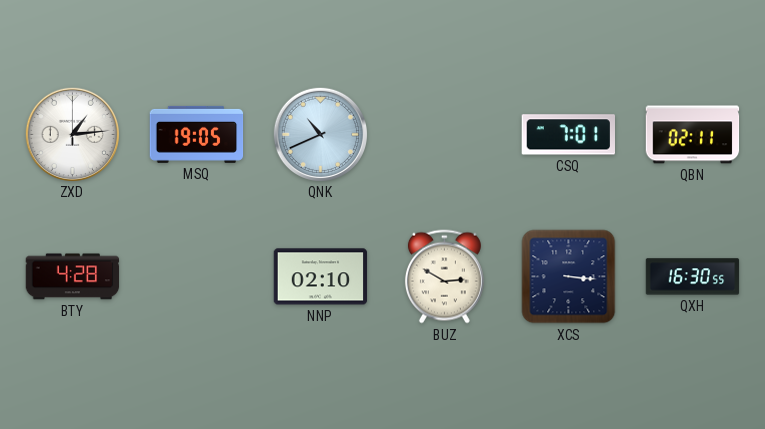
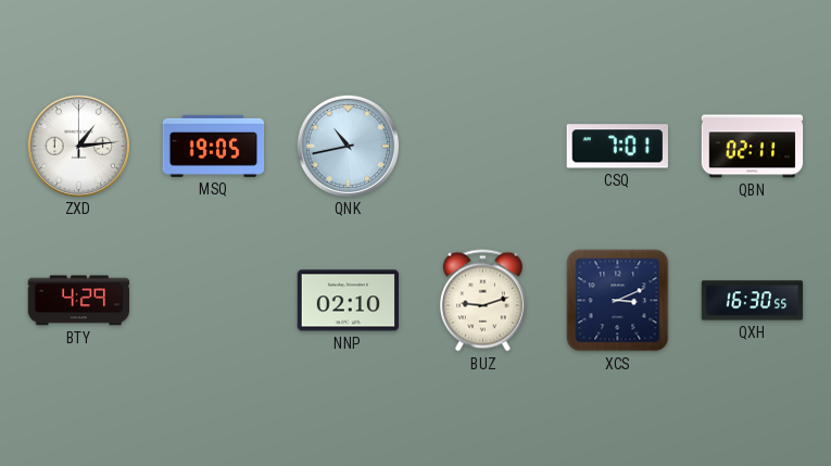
QNK: 10:41 -> 10:43
BTY: 4:28 -> 4:29
BUZ: 2:50 -> 9:12
XCS: 3:16 -> 3:11
